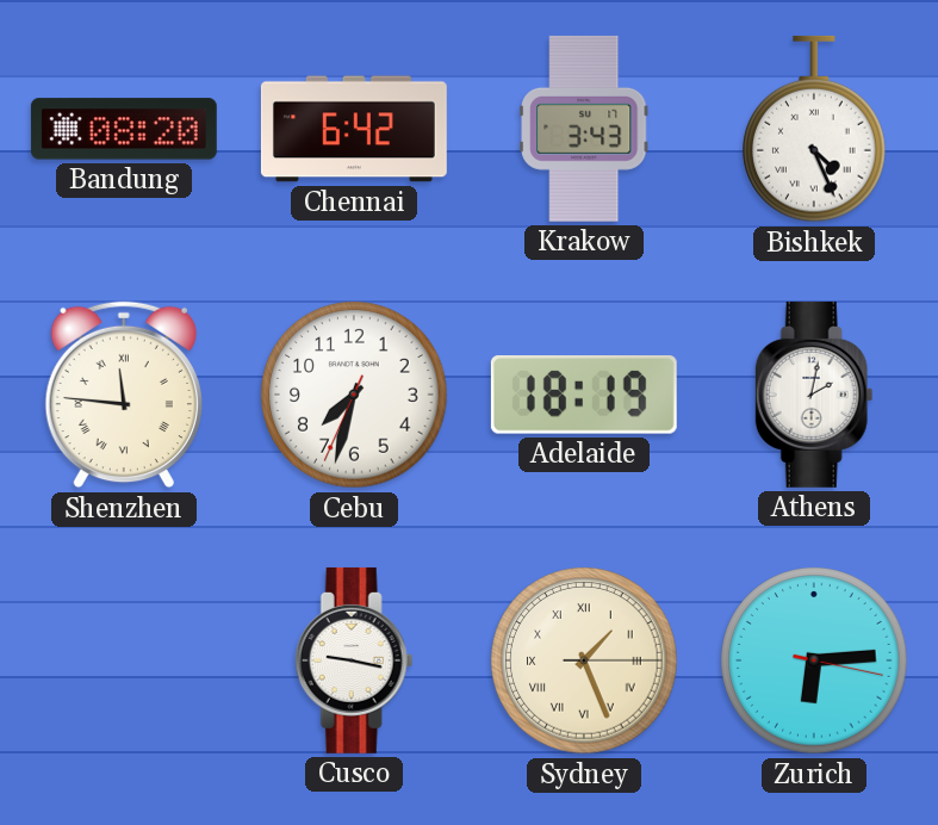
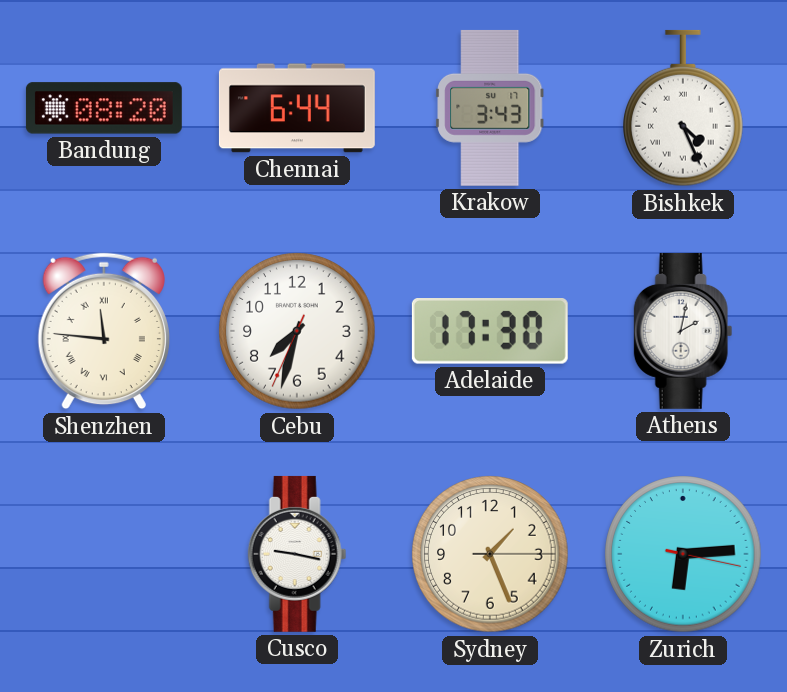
Chennai: 6:42 -> 6:44
Adelaide: 18:19 -> 17:30
Sydney numerals: Roman -> Arabic
